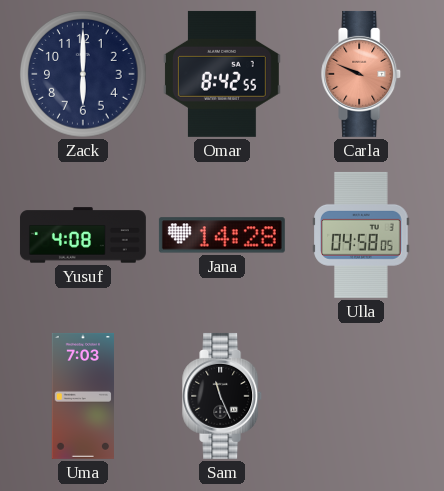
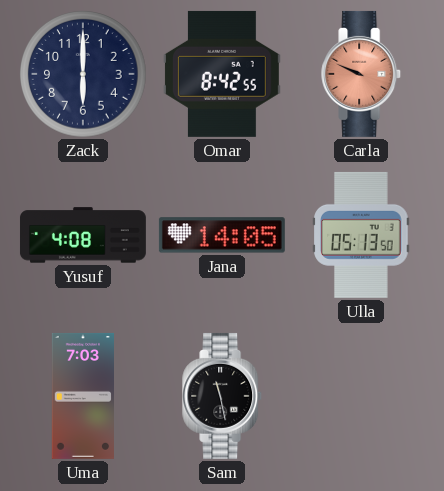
Jana: 14:28 -> 14:05
Ulla: 04:58 -> 05:13
Sam: 11:26 -> 11:28
